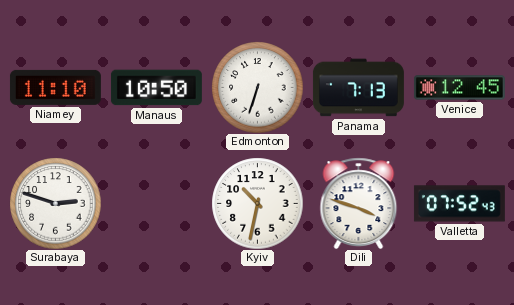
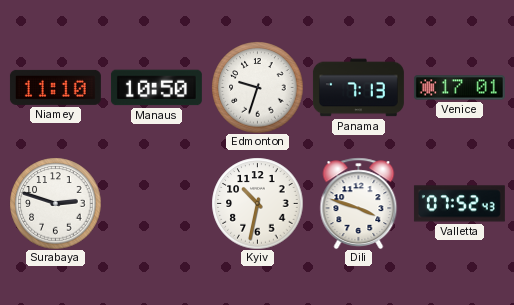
Edmonton: 6:33 -> 9:33
Venice: 12:45 -> 17:01
